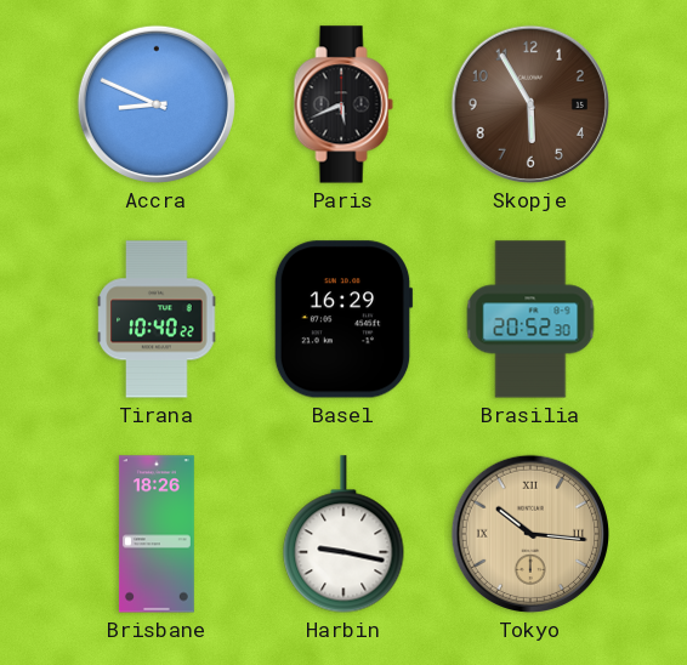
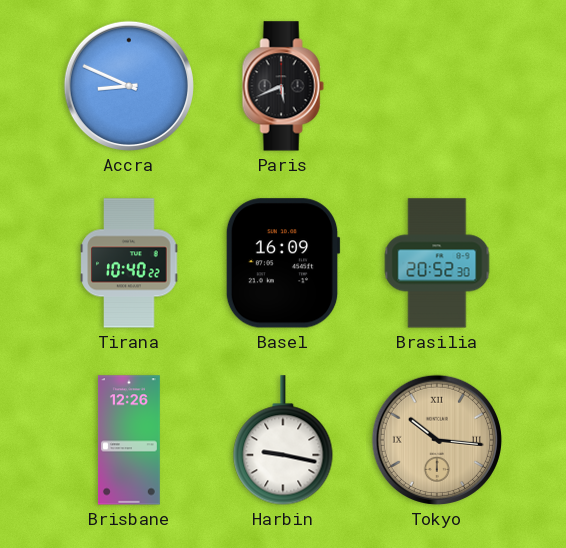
Skopje: 5:55 -> none
Basel: 16:29 -> 16:09
Brisbane: 18:26 -> 12:26
